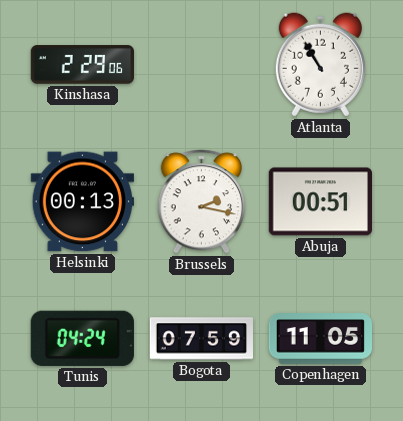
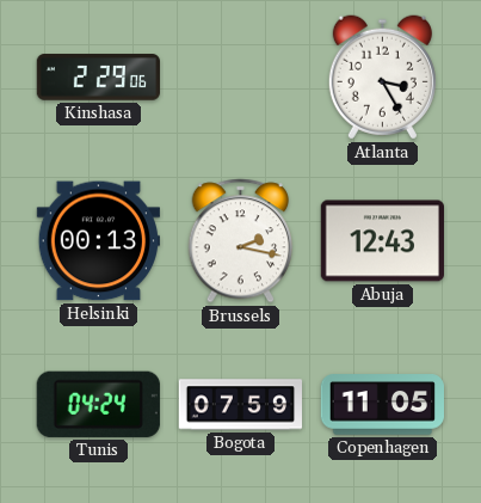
Atlanta: 10:55 -> 3:25
Abuja: 00:51 -> 12:43
